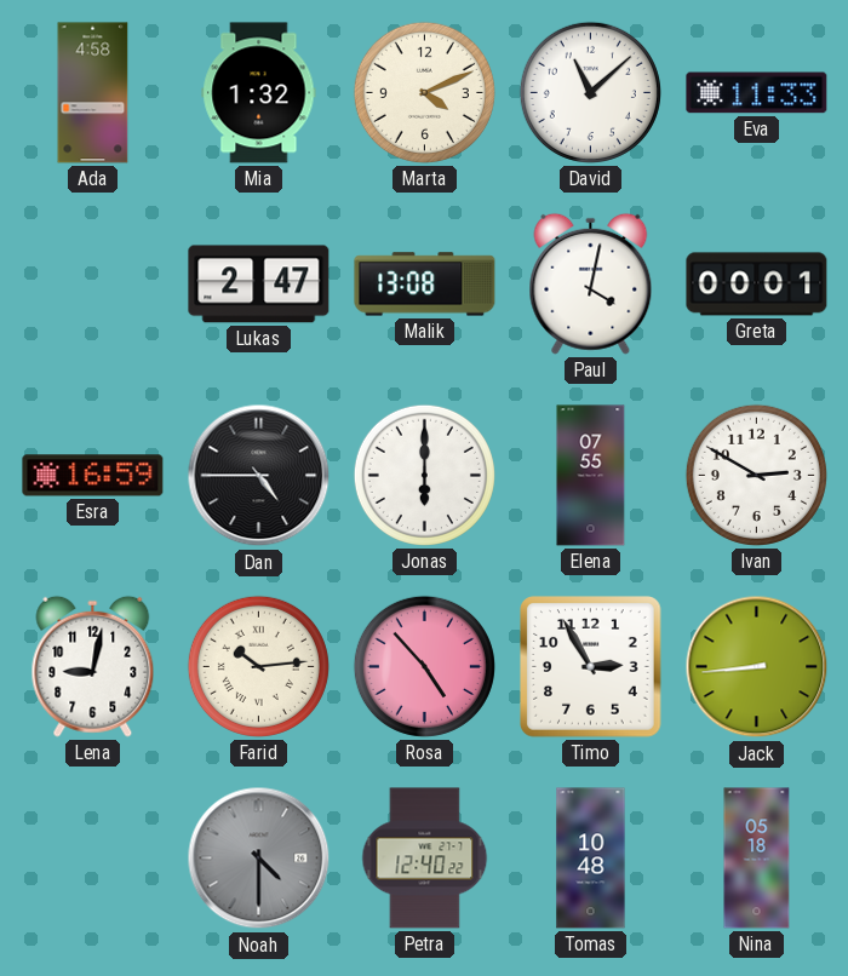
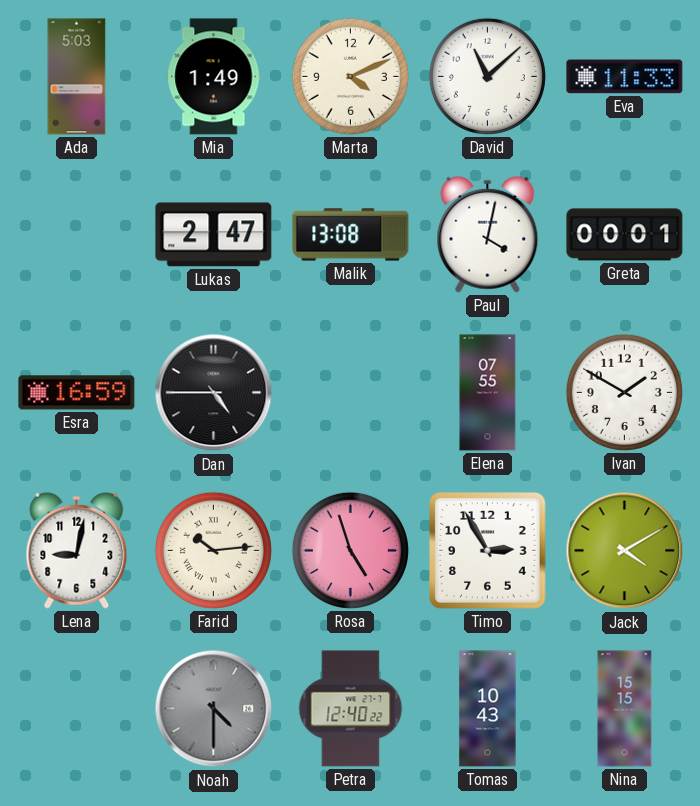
Ada: 4:58 -> 5:03
Mia: 1:32 -> 1:49
Jonas: 6:00 -> none
Ivan: 2:50 -> 1:50
Rosa: 4:53 -> 4:57
Jack: 8:44 -> 4:10
Tomas: 10:48 -> 10:43
Nina: 05:18 -> 15:15
